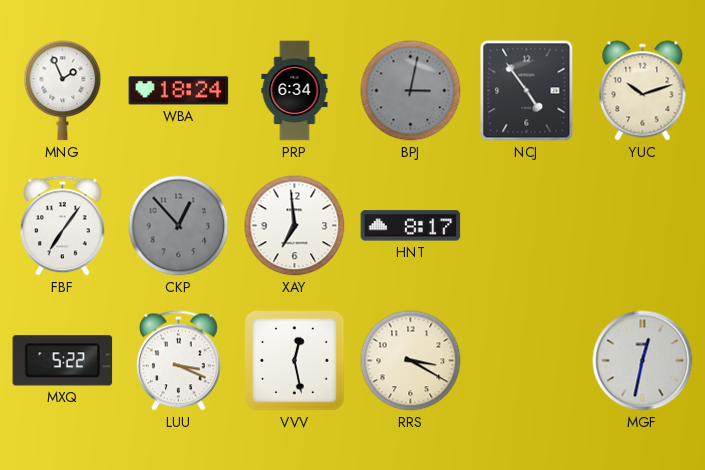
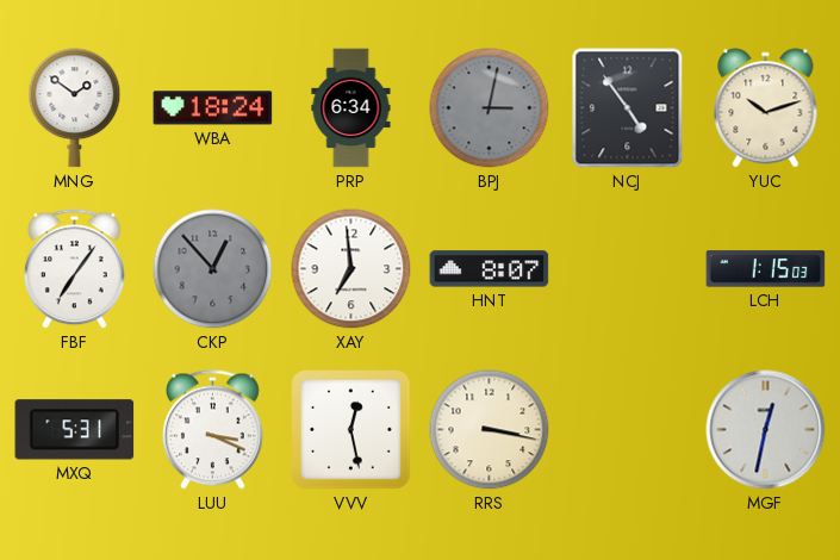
MNG: 1:56 -> 1:51
HNT: 8:17 -> 8:07
LCH: none -> 1:15
MXQ: 5:22 -> 5:31
RRS: 3:20 -> 3:17
